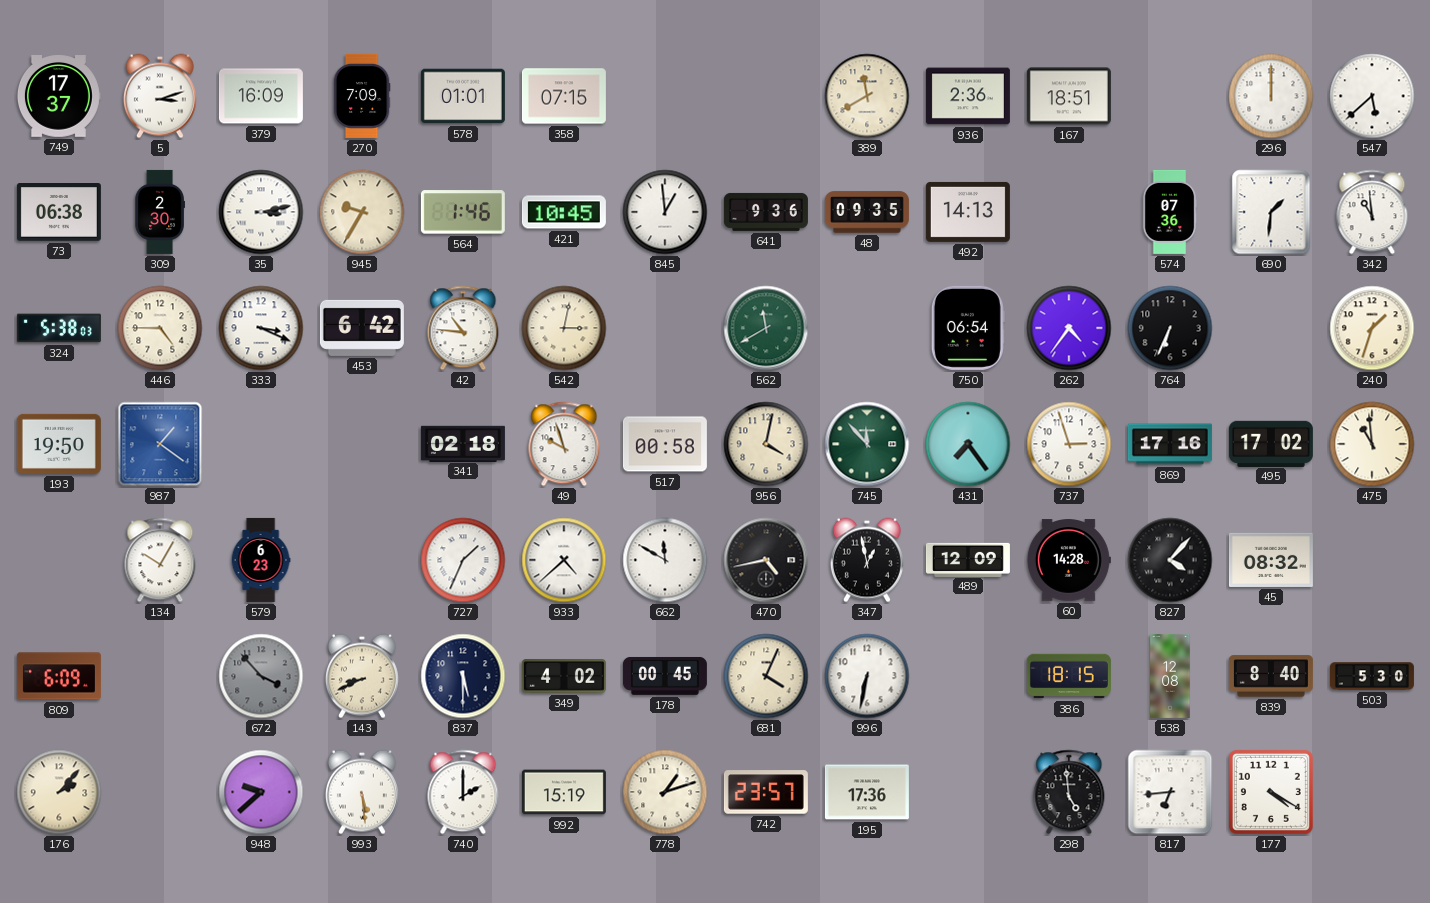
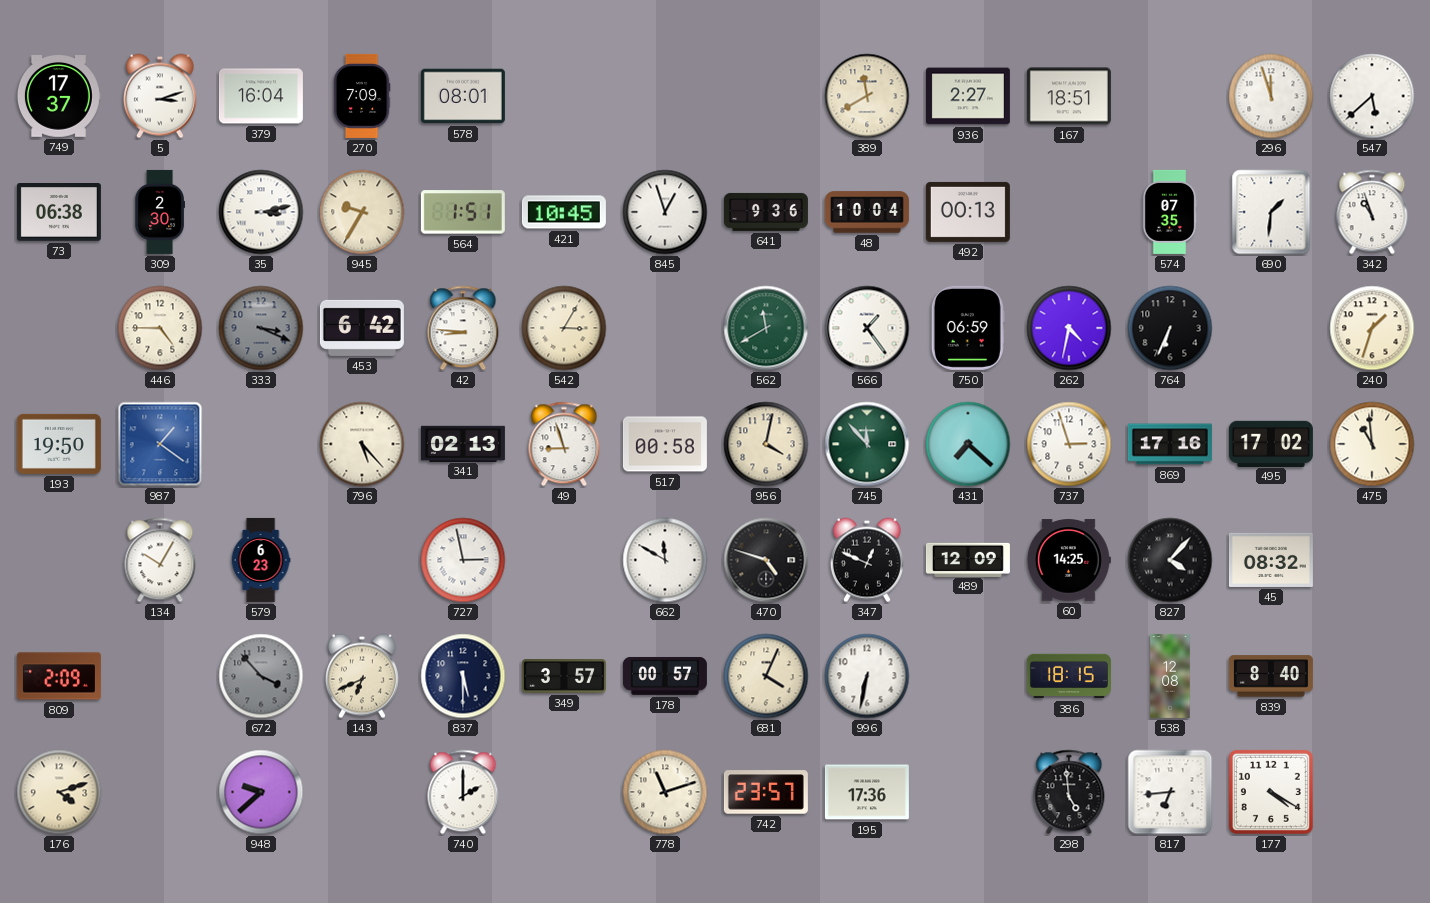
379: 16:09 -> 16:04
578: 01:01 -> 08:01
358: 07:15 -> none
936: 2:36 -> 2:27
296: 12:00 -> 11:57
564: 1:46 -> 1:51
845: 12:59 -> 12:57
48: 09:35 -> 10:04
492: 14:13 -> 00:13
574: 07:36 -> 07:35
342: 10:59 -> 10:57
324: 5:38 -> none
333 dial: white -> grey
42: 10:46 -> 8:46
542: 3:02 -> 3:05
566: none -> 1:24
750: 06:54 -> 06:59
262: 4:36 -> 4:32
796: none -> 5:23
341: 02:18 -> 02:13
49: 9:57 -> 8:57
431: 7:24 -> 7:22
727: 1:34 -> 2:58
933: 4:38 -> none
470: 4:43 -> 4:48
347: 12:58 -> 12:49
60: 14:28 -> 14:25
809: 6:09 -> 2:09
143: 8:41 -> 6:41
349: 4:02 -> 3:57
178: 00:45 -> 00:57
503: 5:30 -> none
176: 2:07 -> 4:12
993: 5:29 -> none
992: 15:19 -> none
778: 1:12 -> 11:12
